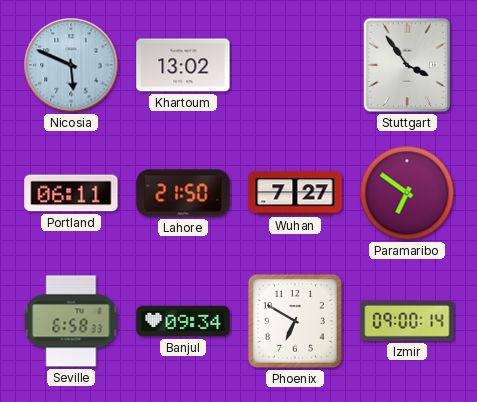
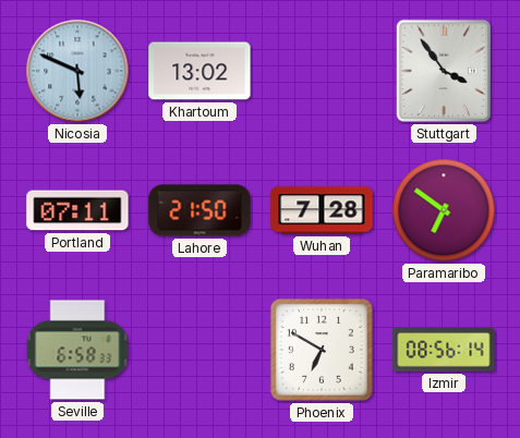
Portland: 06:11 -> 07:11
Wuhan: 7:27 -> 7:28
Banjul: 09:34 -> none
Izmir: 09:00 -> 08:56
